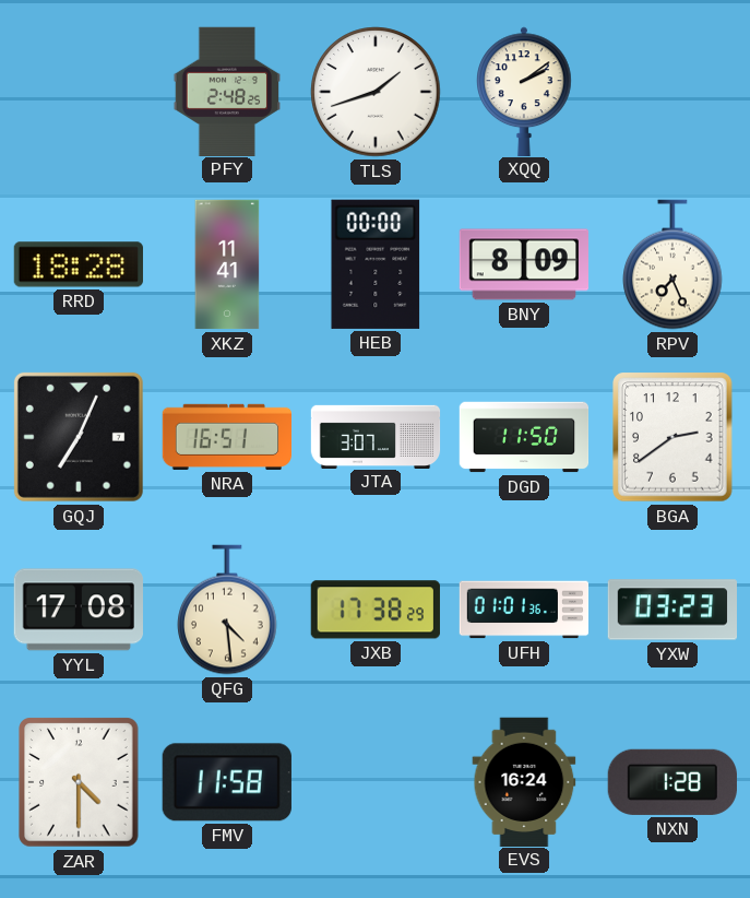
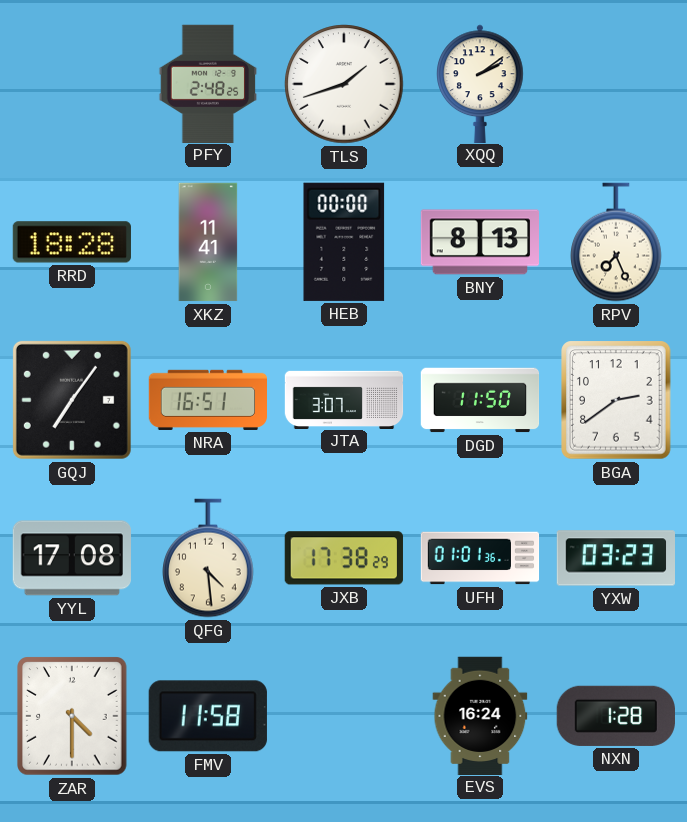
BNY: 8:09 -> 8:13
GQJ: 7:04 -> 7:06
